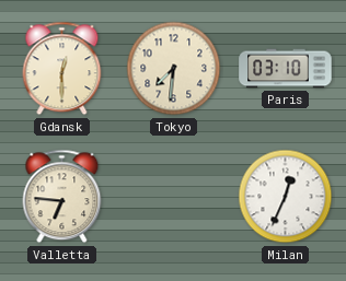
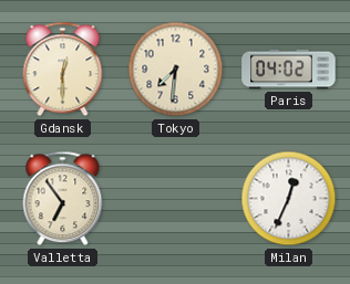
Paris: 03:10 -> 04:02
Valletta: 6:46 -> 6:54
